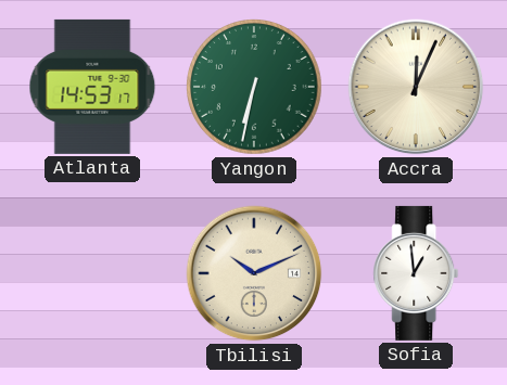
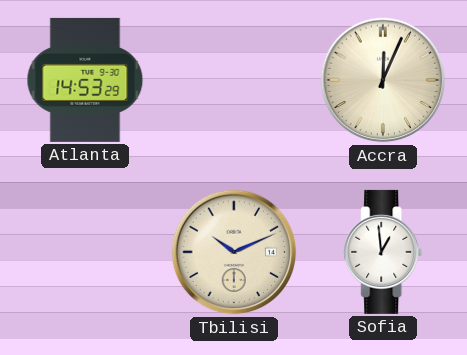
Atlanta: 14:53:17 -> 14:53:29
Yangon: 6:32 -> none
